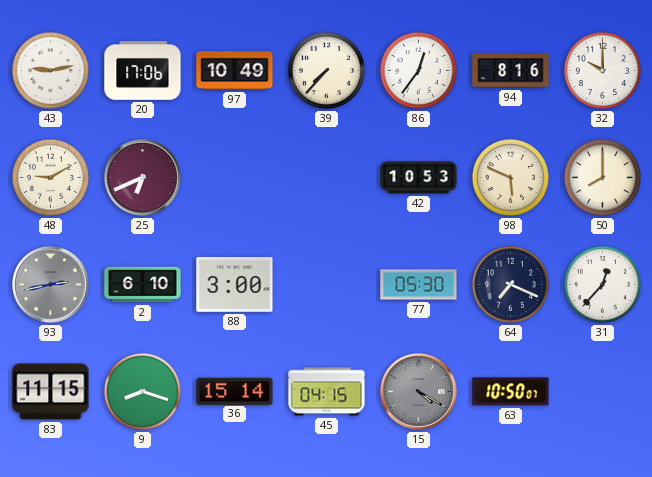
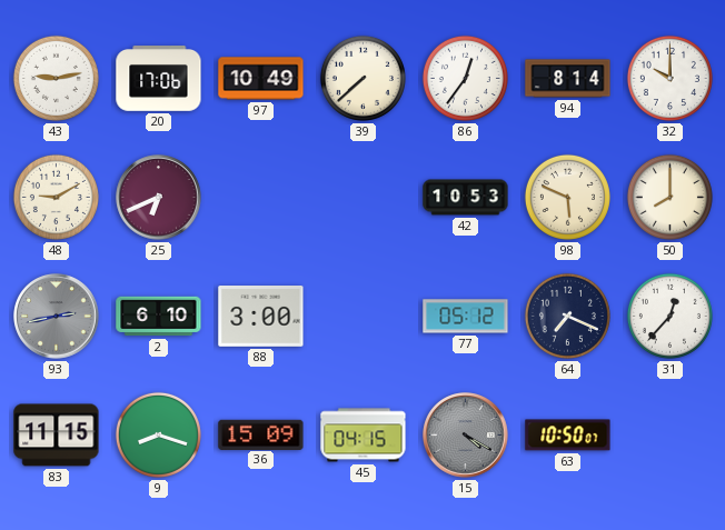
39: 7:37 -> 7:38
94: 8:16 -> 8:14
77: 05:30 -> 05:12
36: 15:14 -> 15:09
